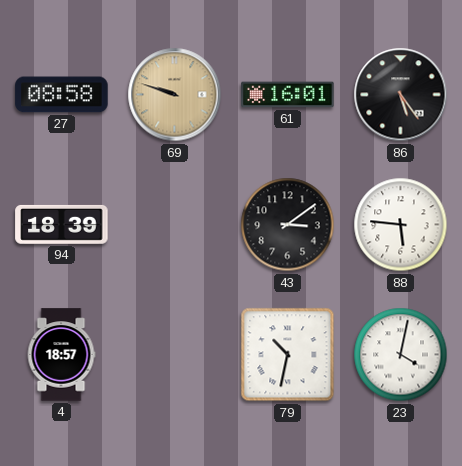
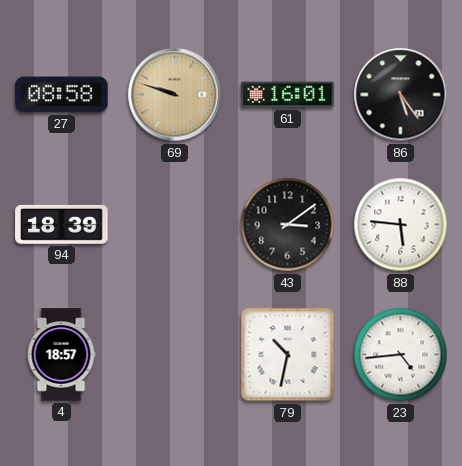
23: 4:02 -> 4:44
